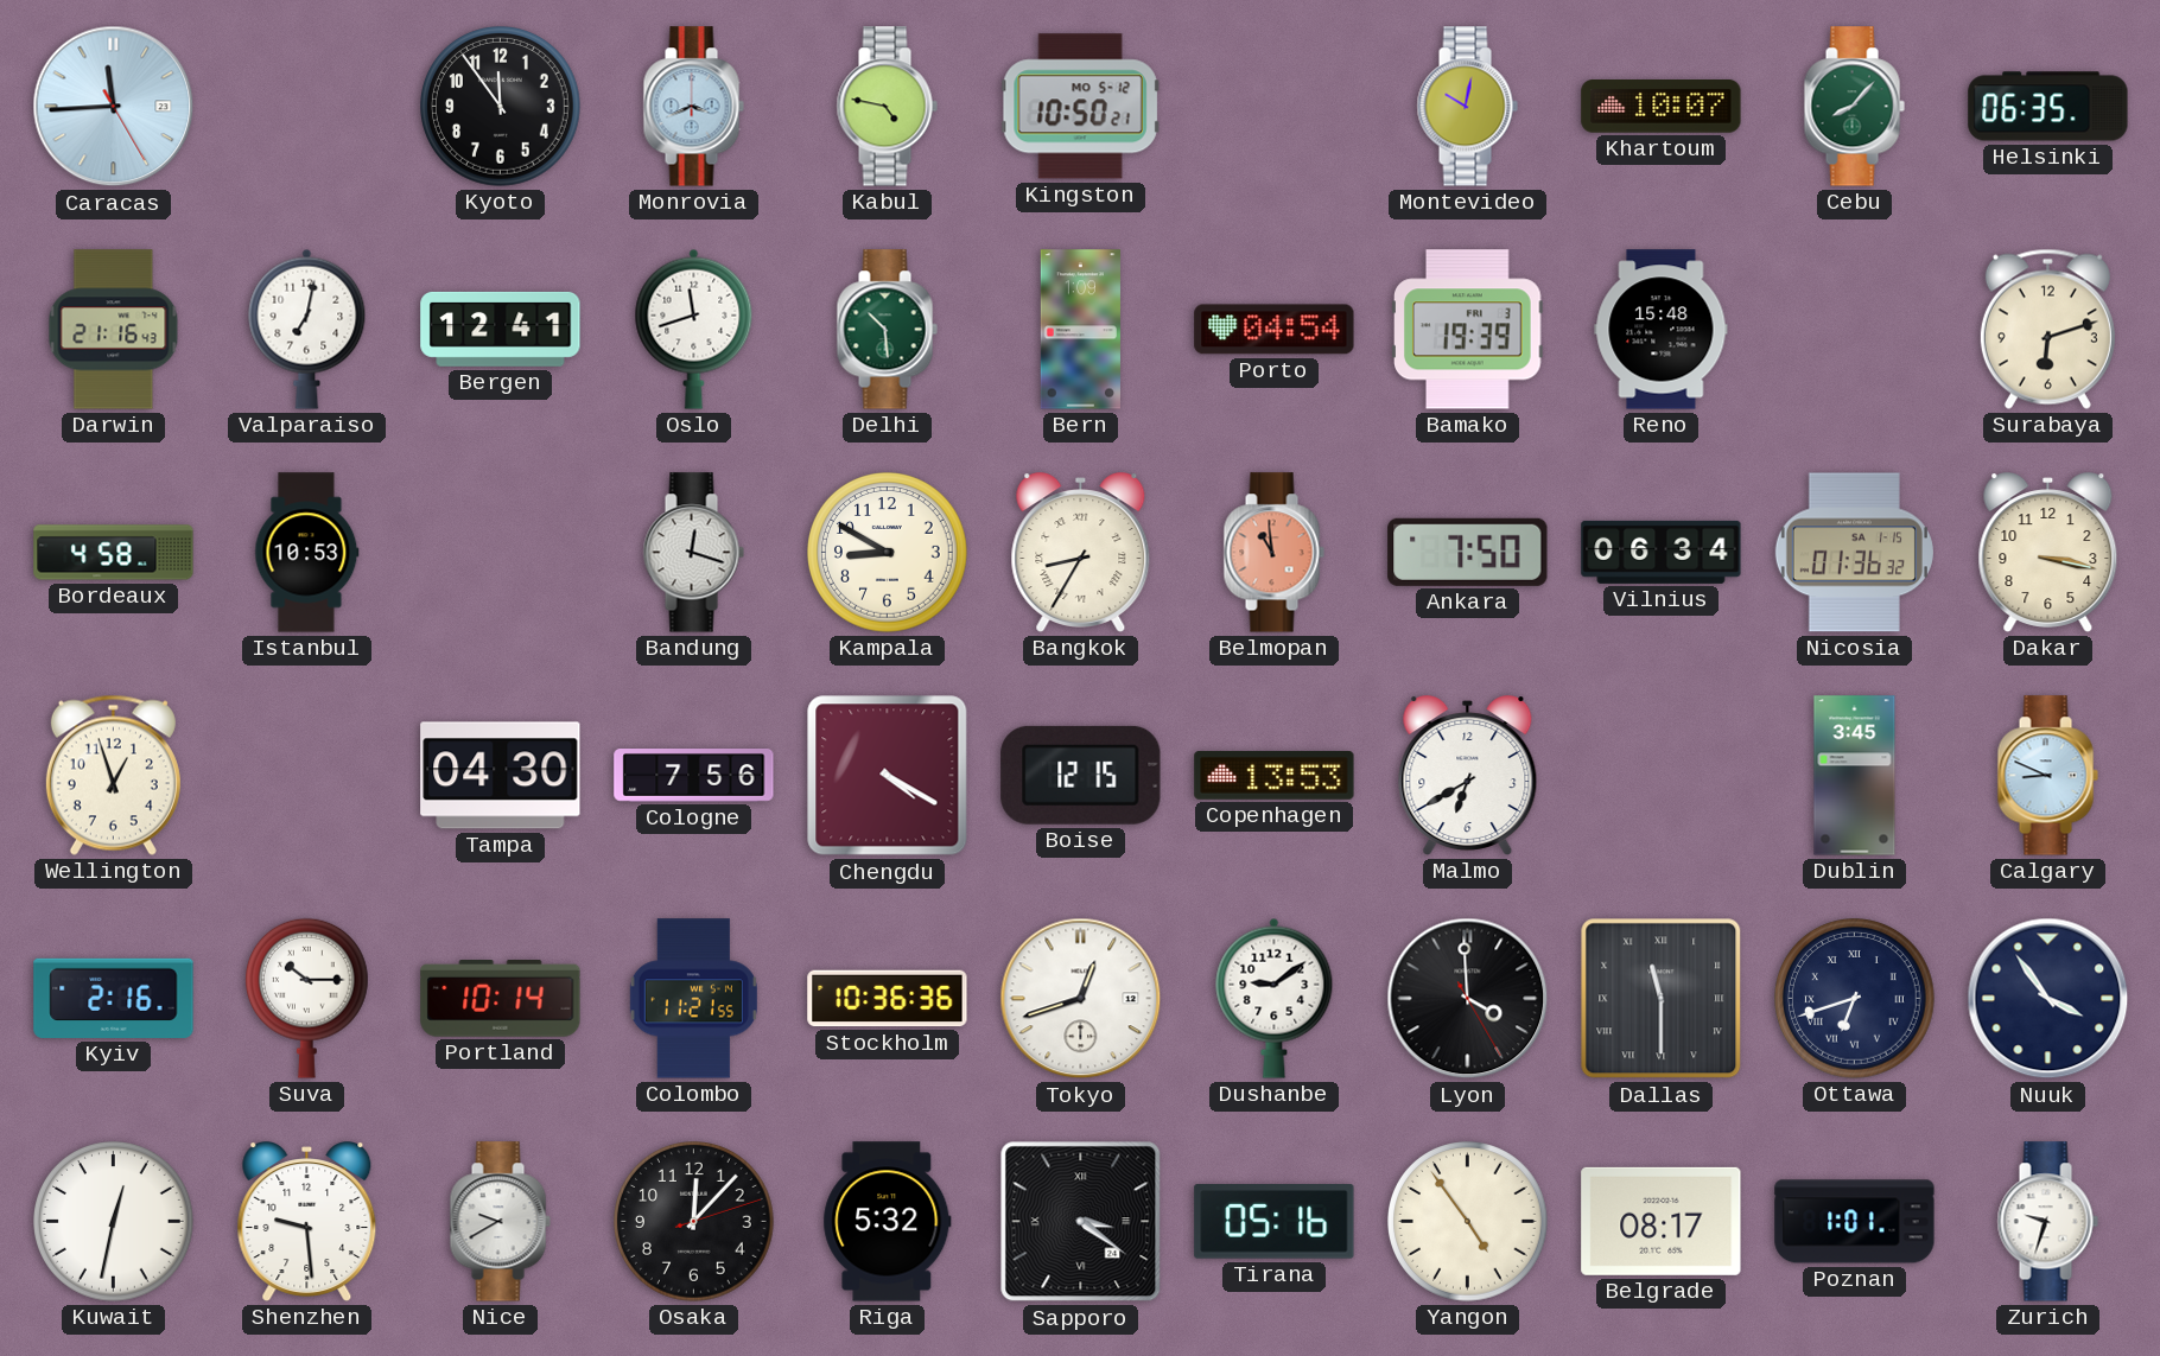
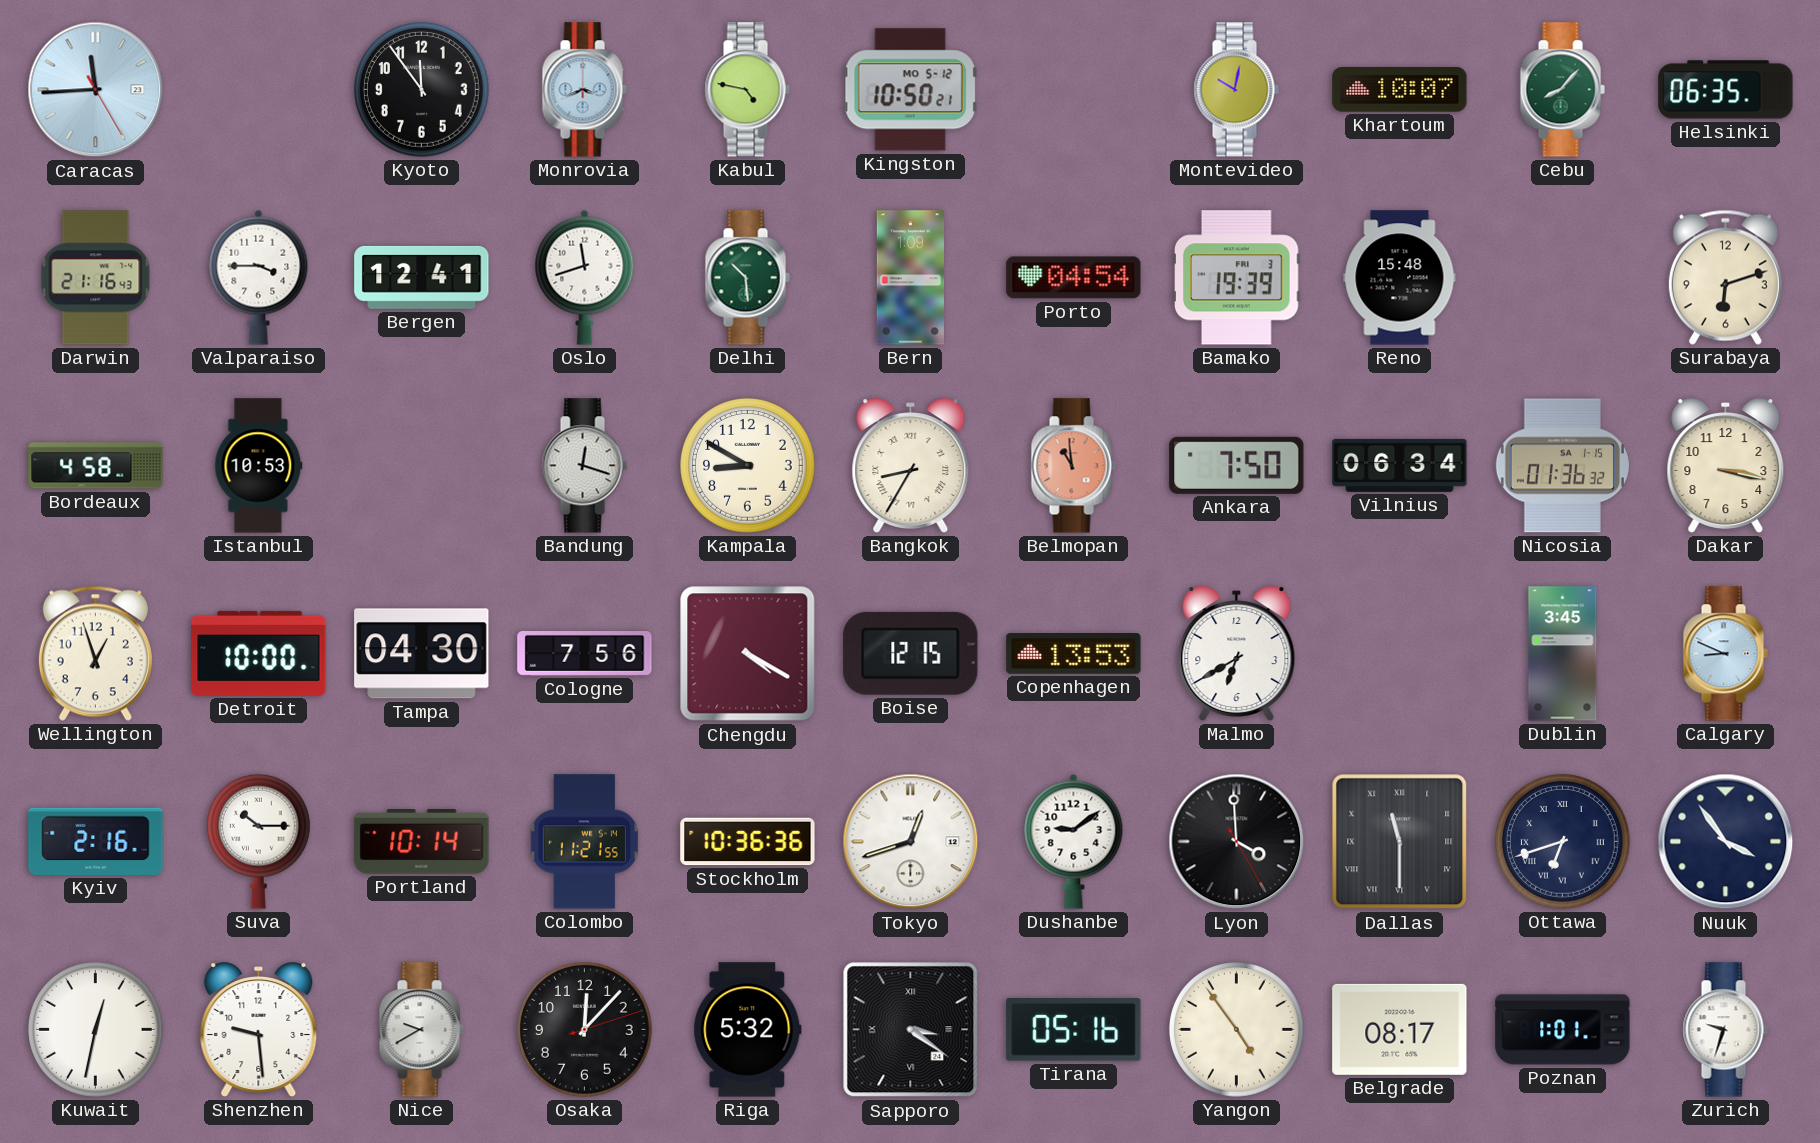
Valparaiso: 7:02 -> 3:45
Detroit: none -> 10:00
